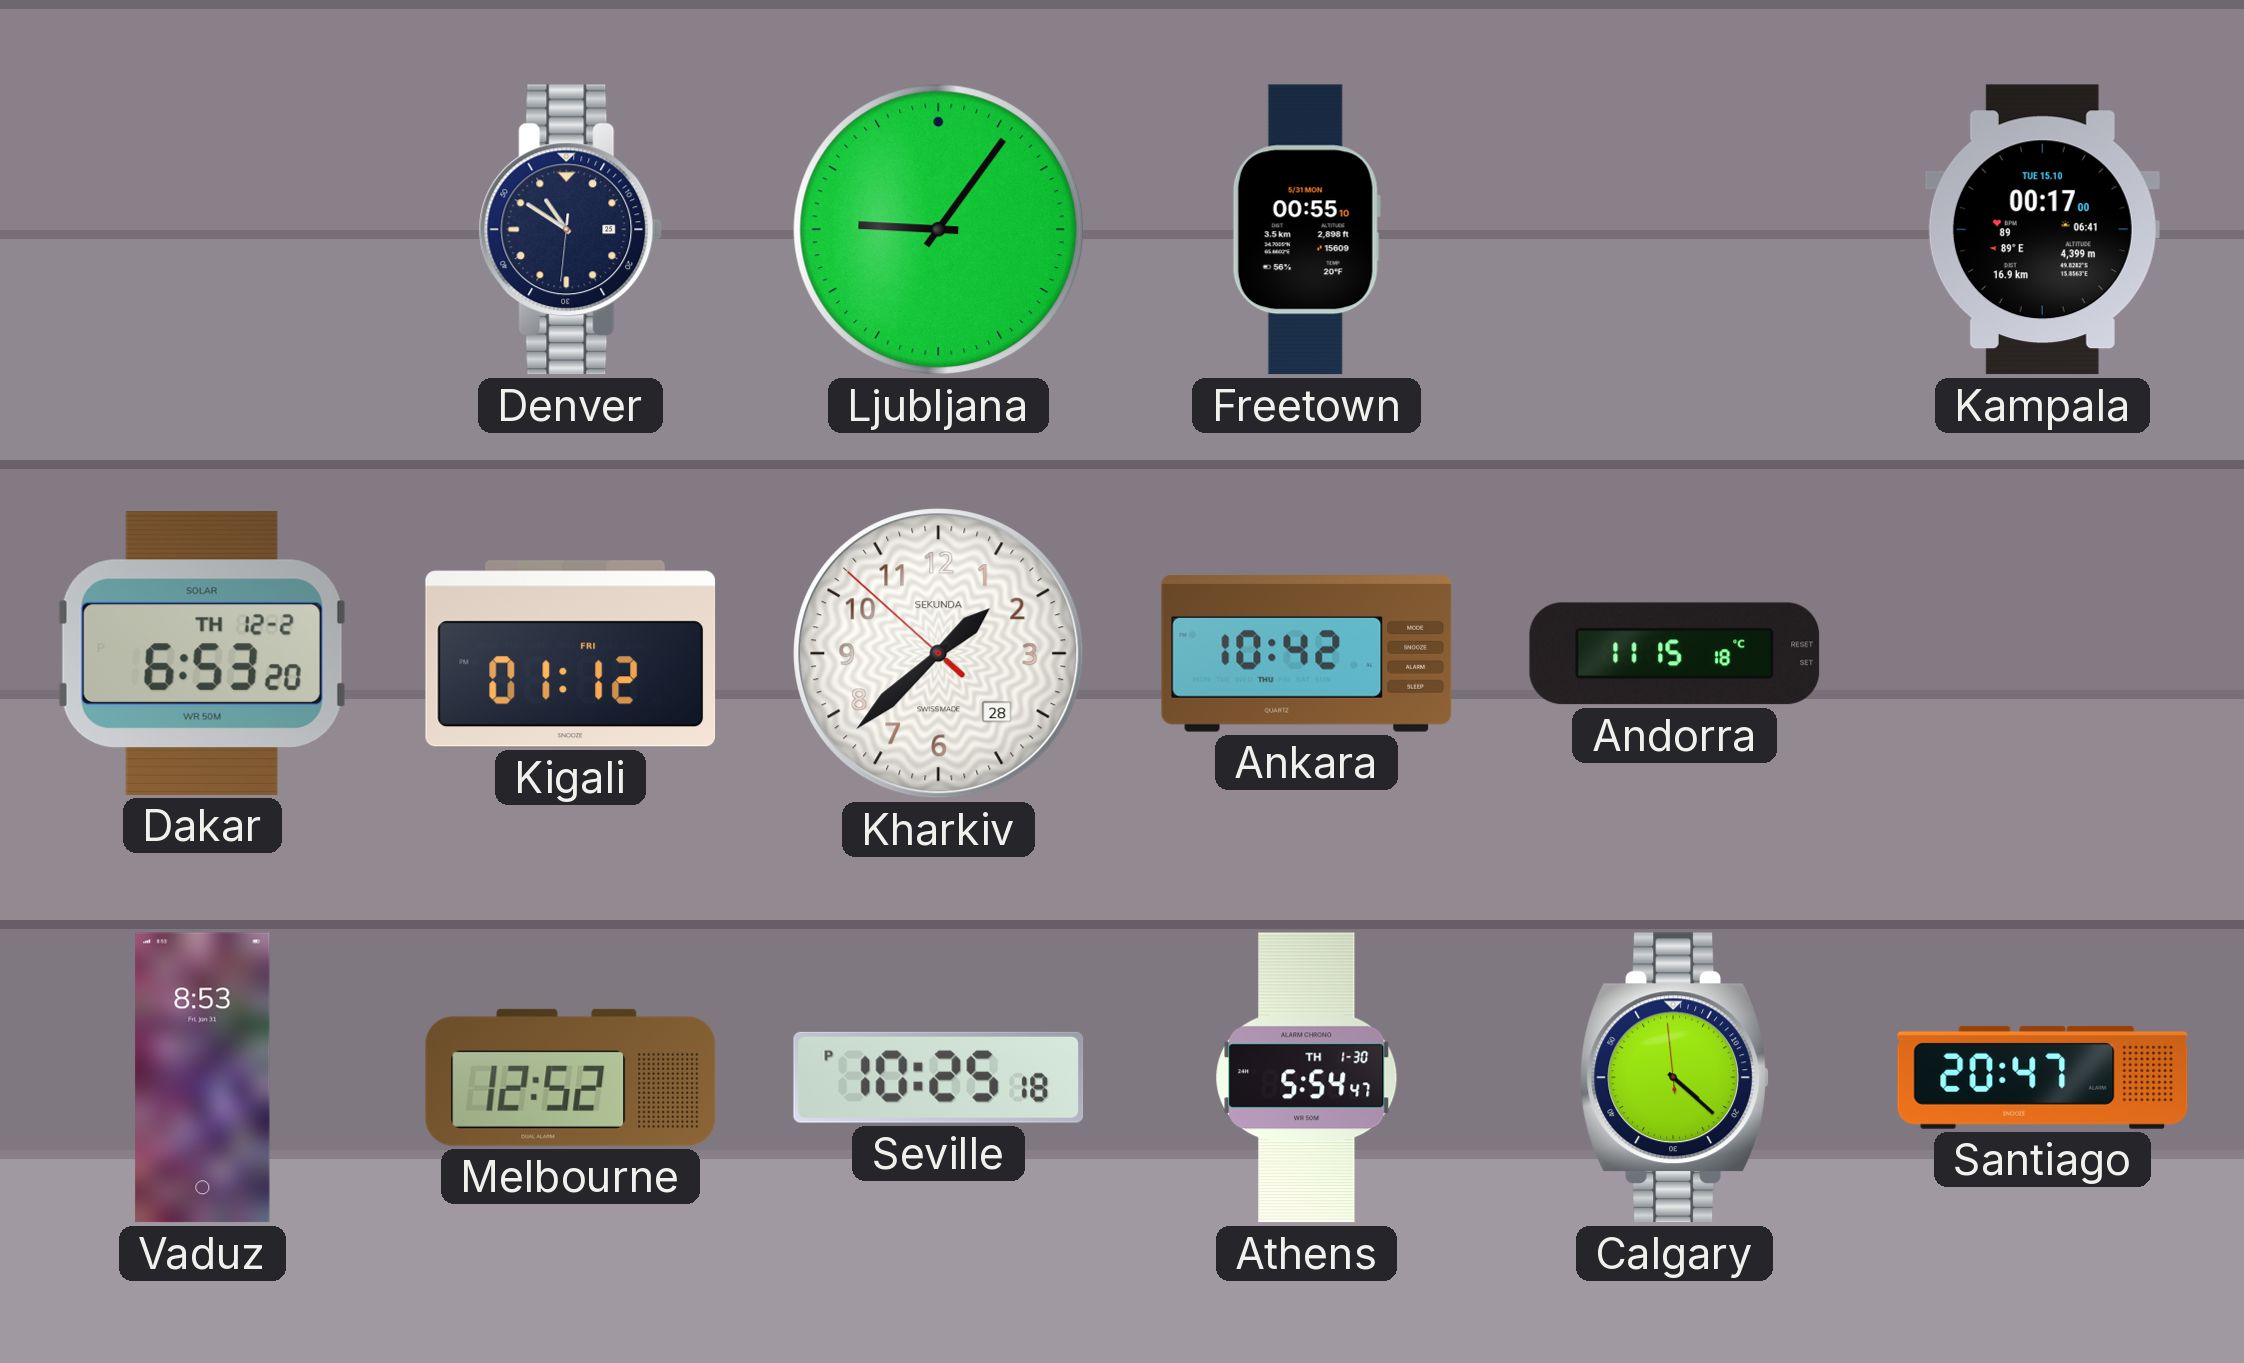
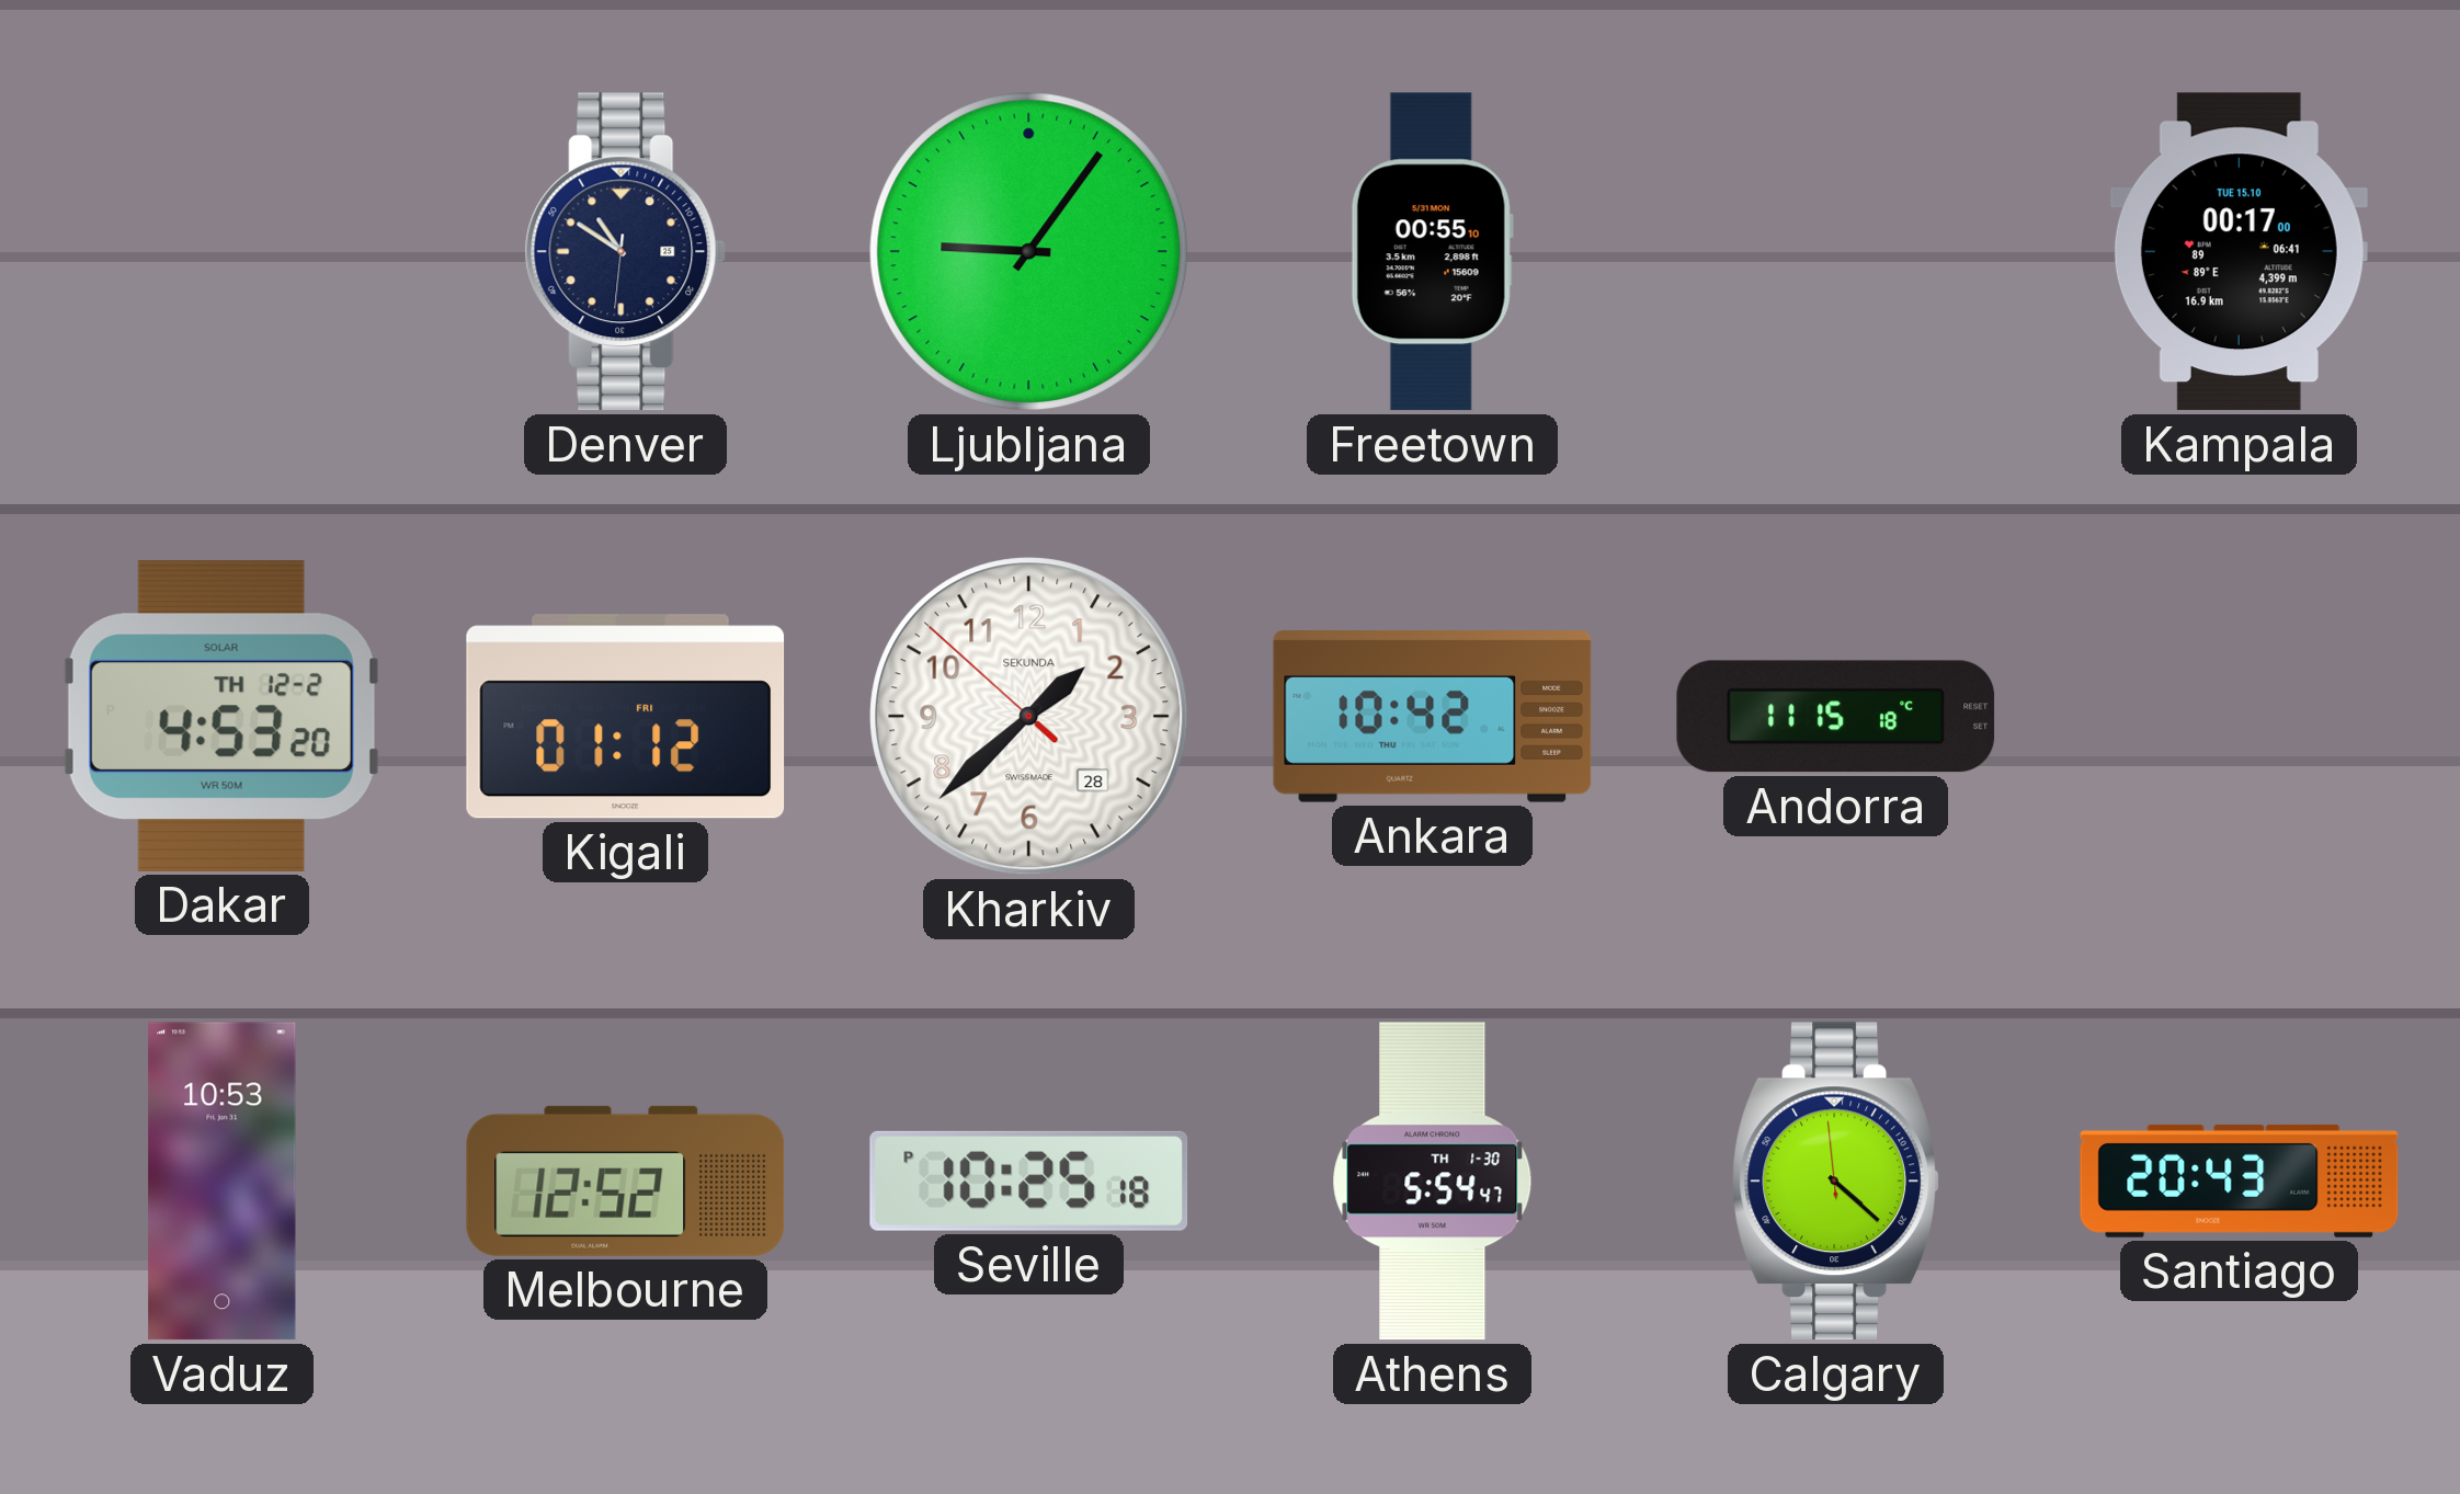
Dakar: 6:53 -> 4:53
Vaduz: 8:53 -> 10:53
Santiago: 20:47 -> 20:43
